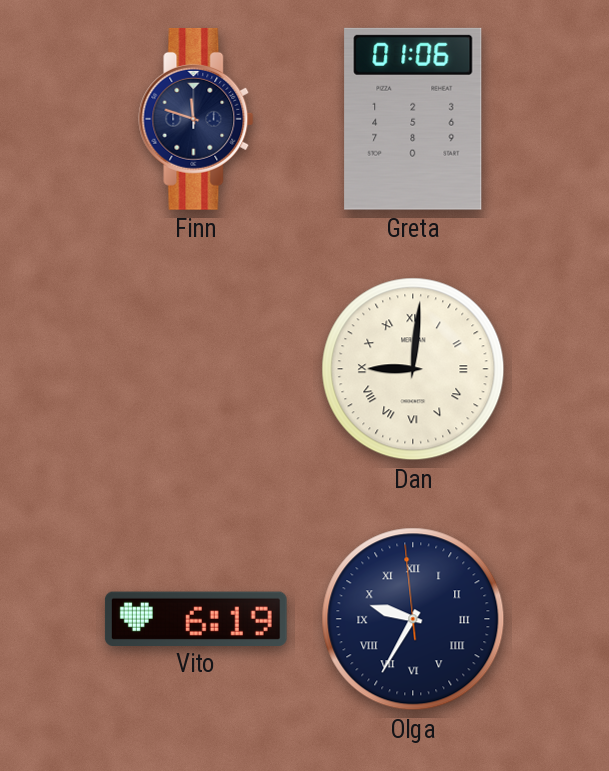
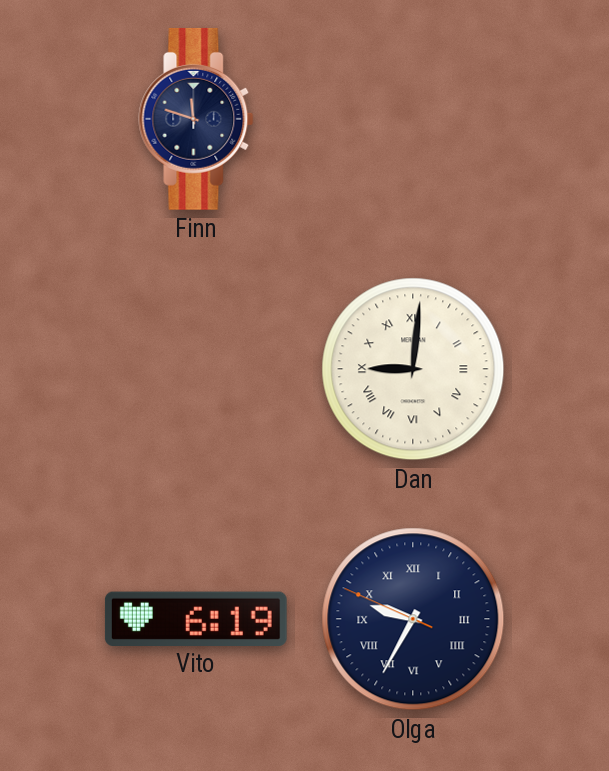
Greta: 01:06 -> none
Olga: 9:34:59 -> 9:34:49
